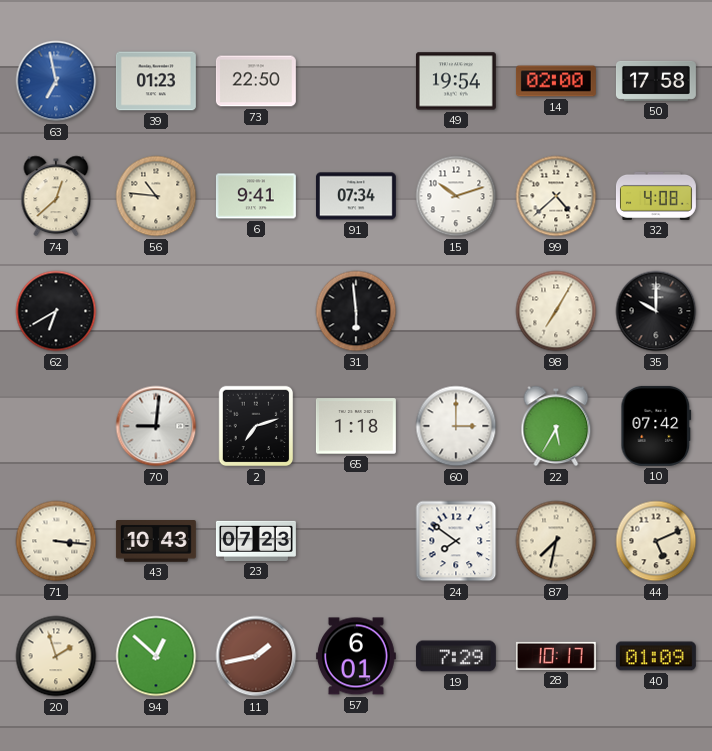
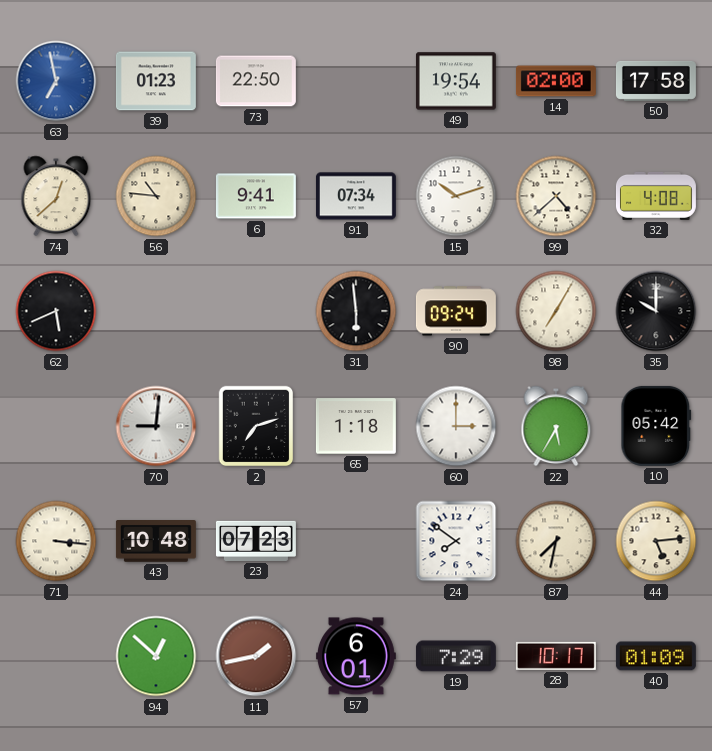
62: 6:40 -> 5:41
90: none -> 09:24
10: 07:42 -> 05:42
43: 10:43 -> 10:48
44: 5:11 -> 5:14
20: 1:57 -> none
